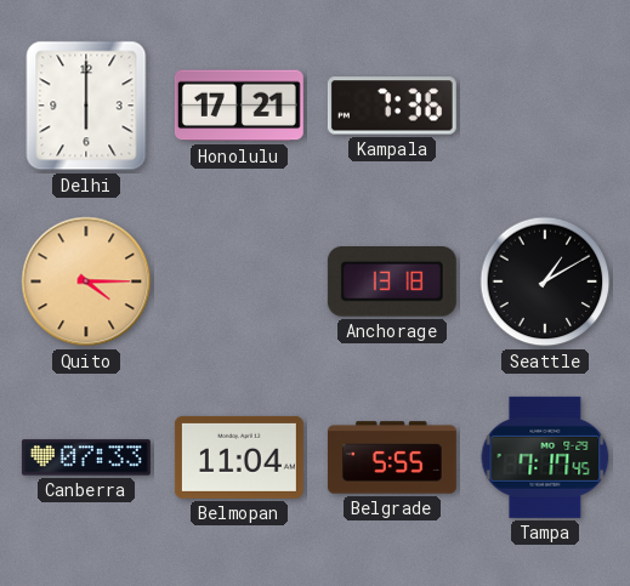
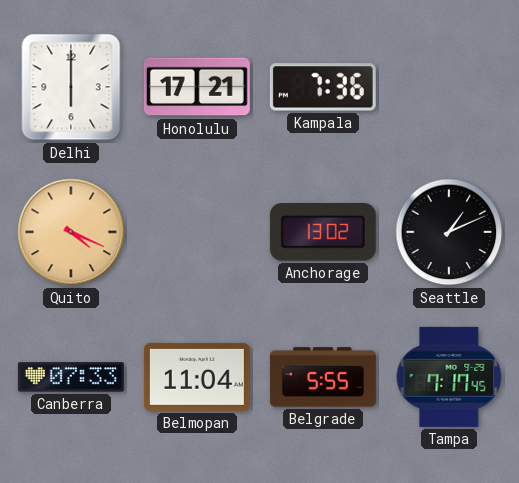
Quito: 4:15 -> 4:19
Anchorage: 13:18 -> 13:02
Seattle: 1:10 -> 1:11
